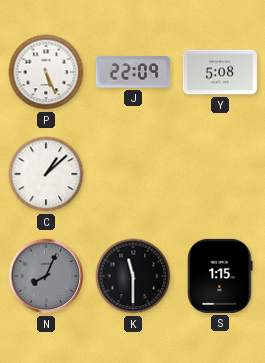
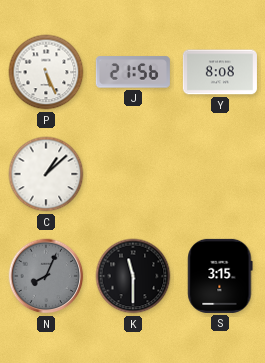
J: 22:09 -> 21:56
Y: 5:08 -> 8:08
S: 1:15 -> 3:15
